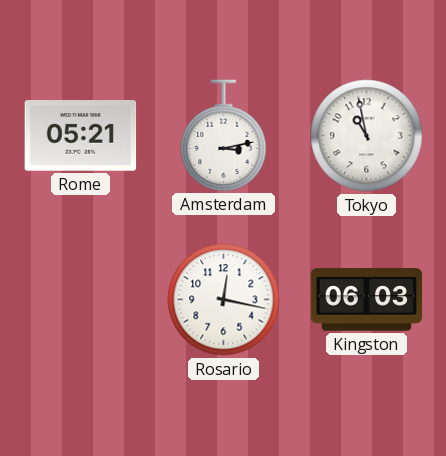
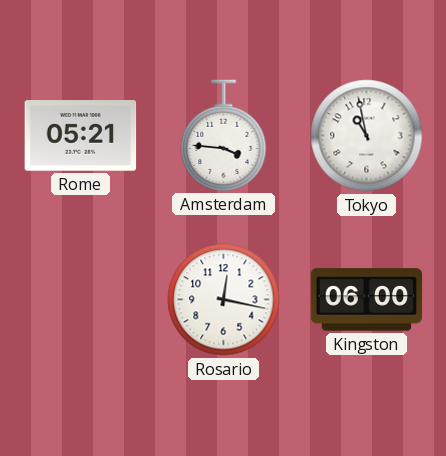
Amsterdam: 3:13 -> 3:46
Kingston: 06:03 -> 06:00
